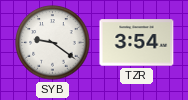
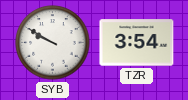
SYB: 9:21 -> 9:50
